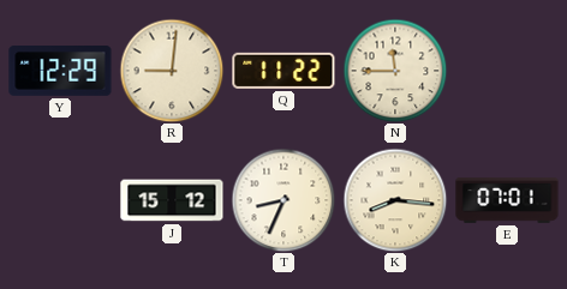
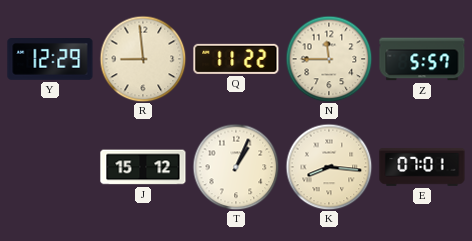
R: 9:01 -> 8:59
Z: none -> 5:57
T: 8:34 -> 1:04
